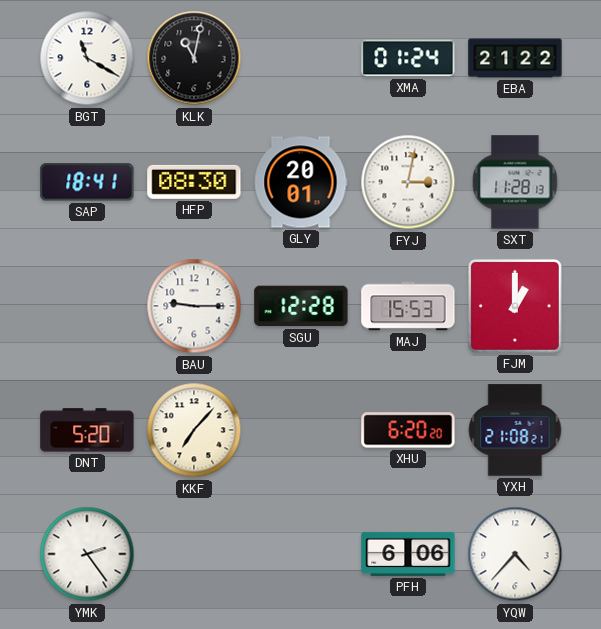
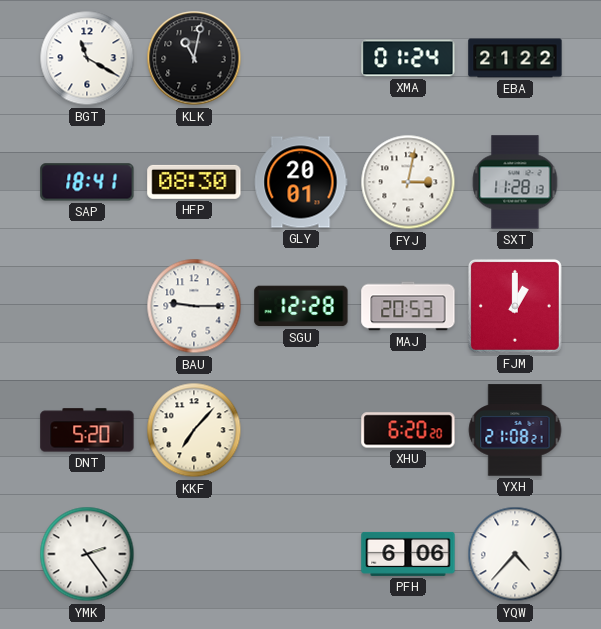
MAJ: 15:53 -> 20:53
